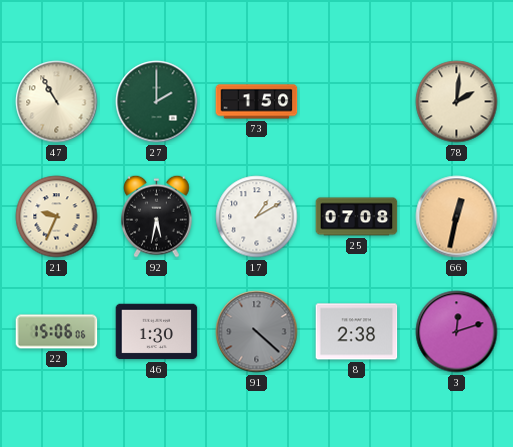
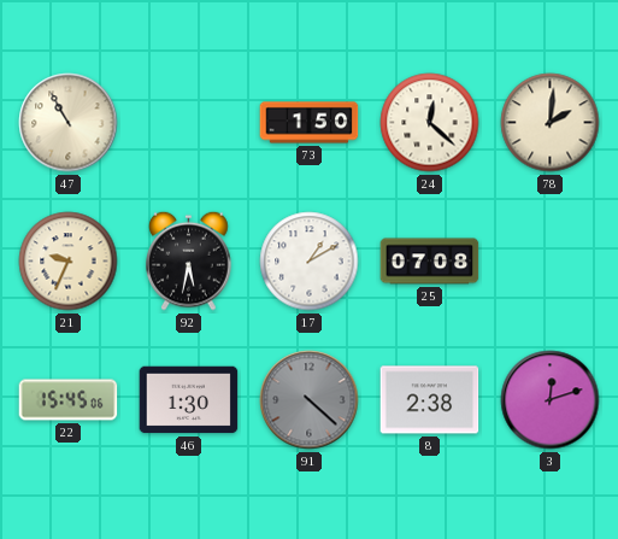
27: 2:00 -> none
24: none -> 12:22
66: 12:32 -> none
22: 15:06 -> 15:45
